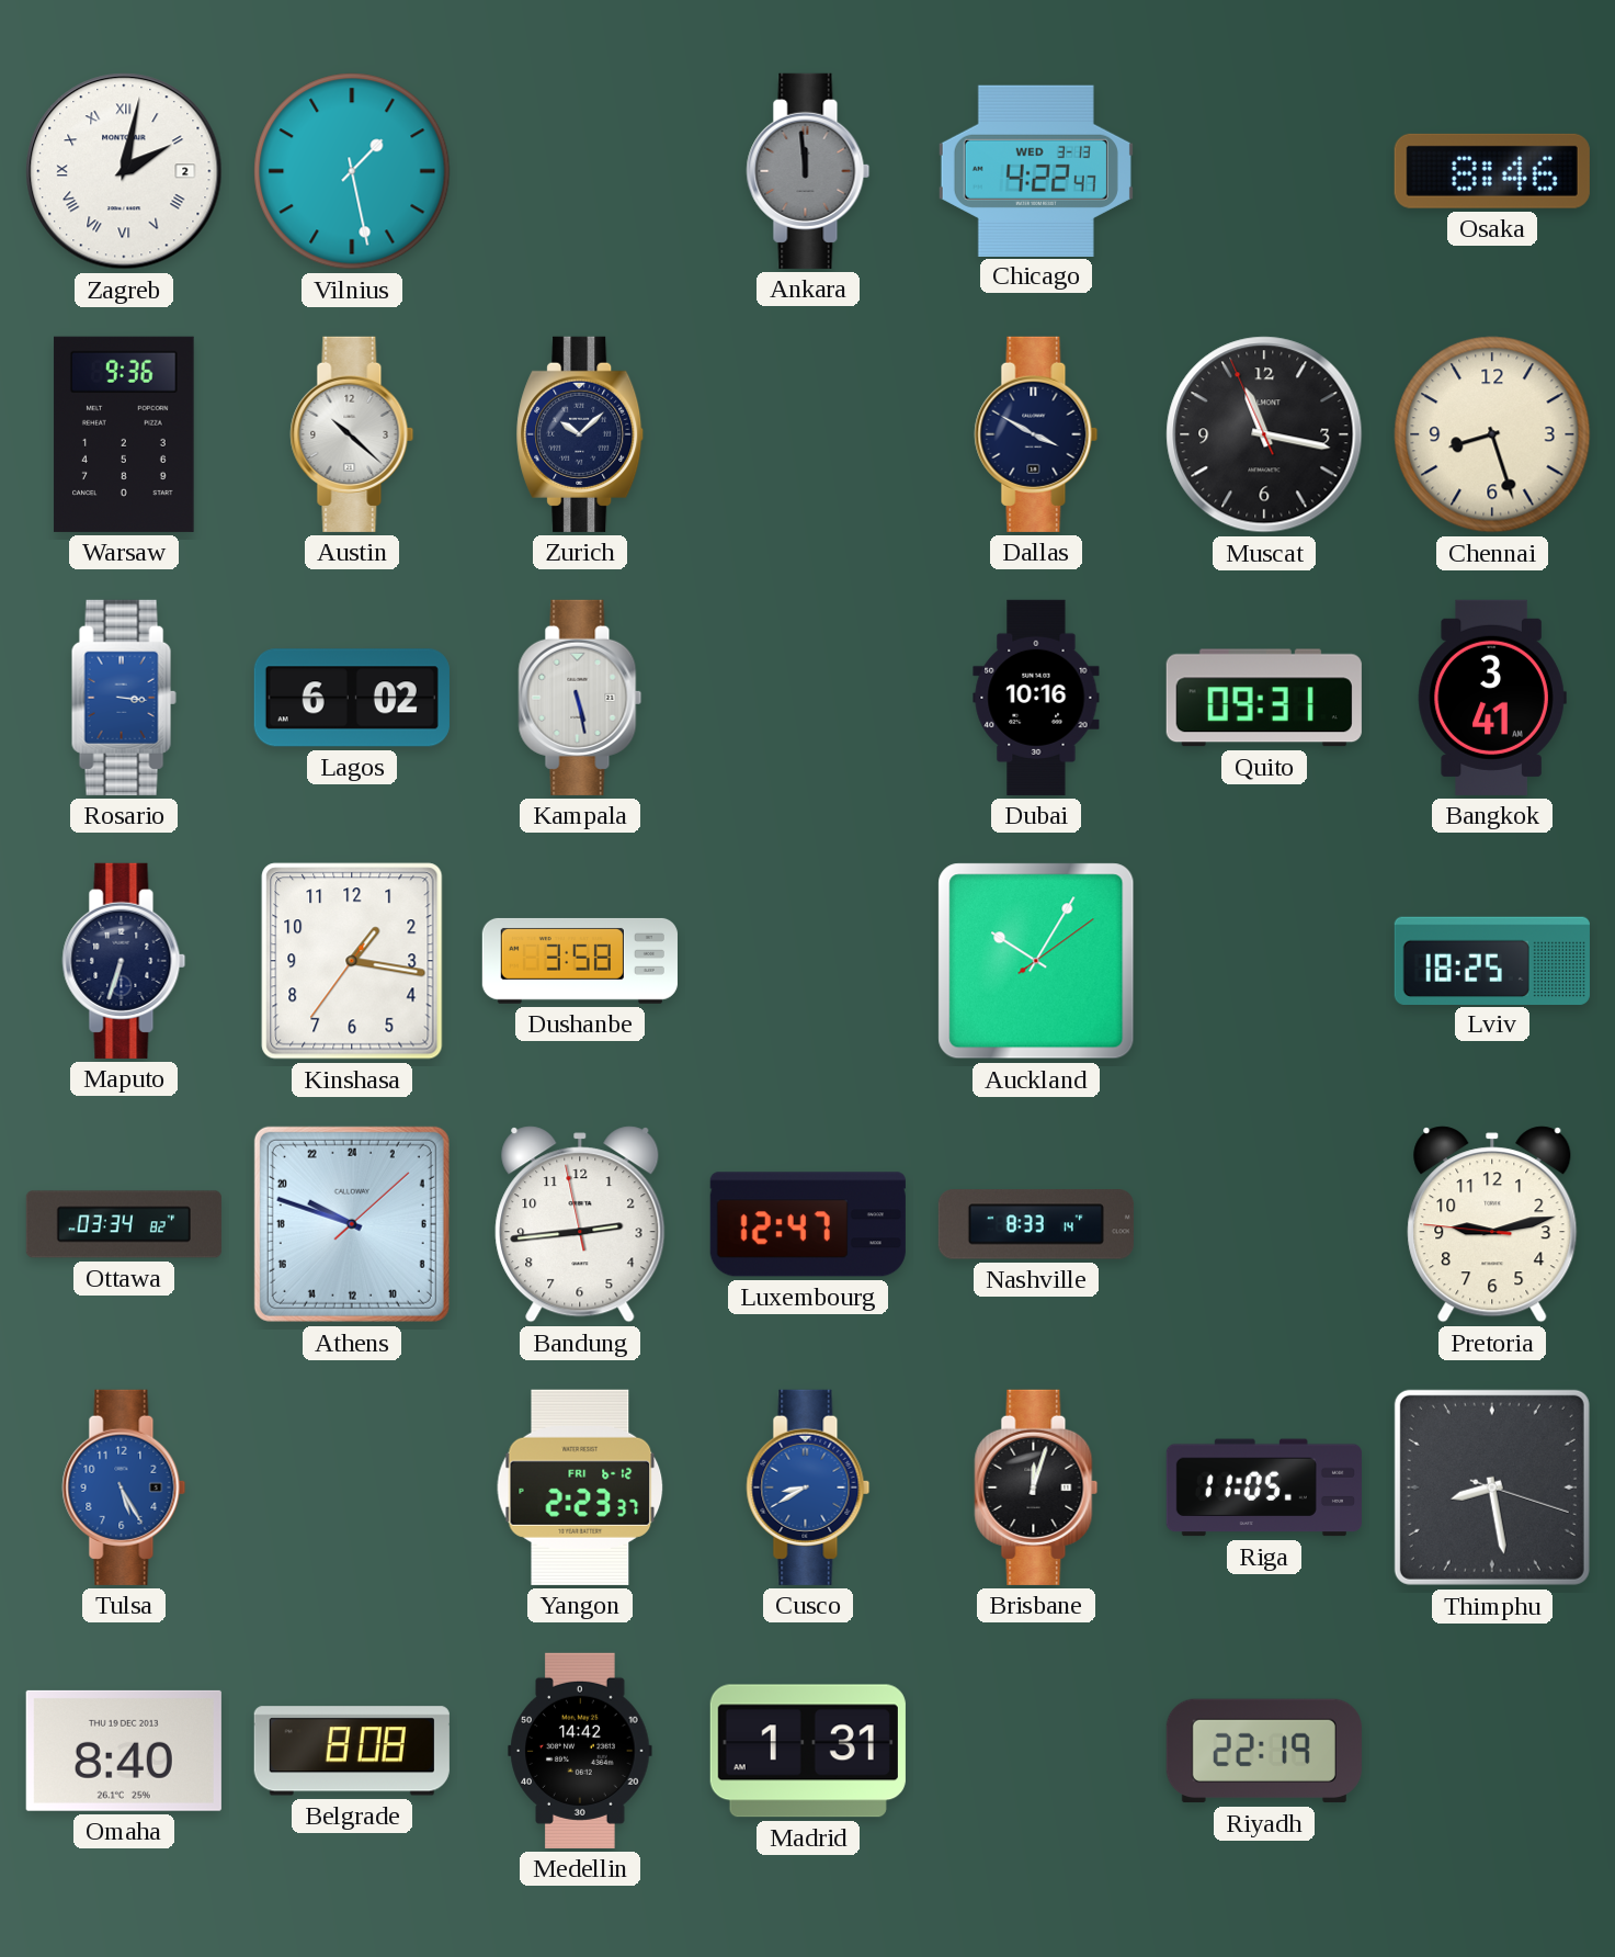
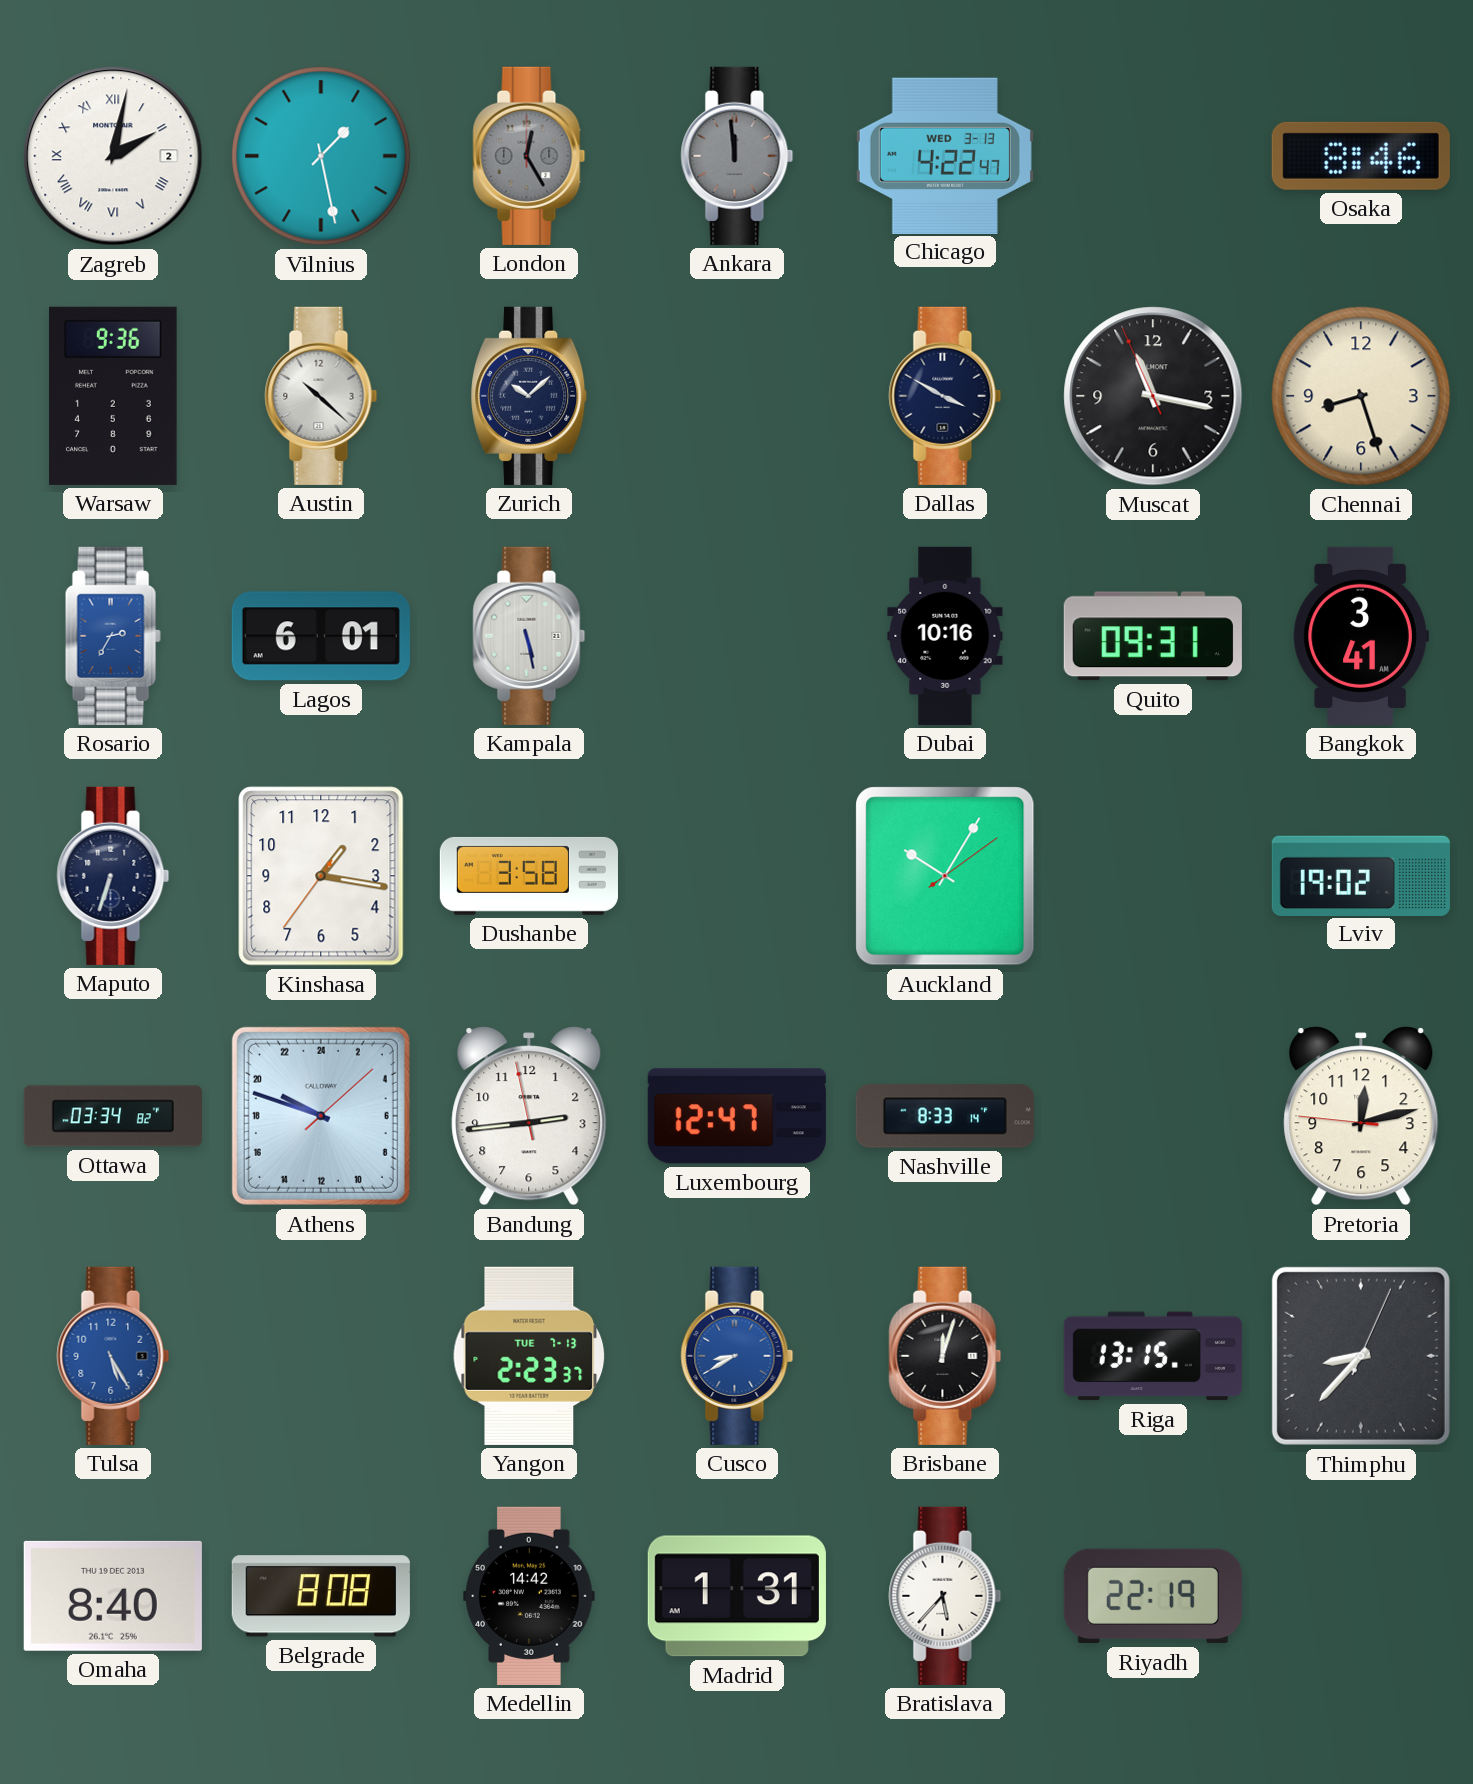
London: none -> 12:25
Rosario: 3:16 -> 2:35
Lagos: 6:02 -> 6:01
Lviv: 18:25 -> 19:02
Pretoria: 9:12 -> 12:12
Yangon date: FRI 6-12 -> TUE 7-13
Riga: 11:05 -> 13:15
Thimphu: 8:28 -> 8:37
Bratislava: none -> 5:37
